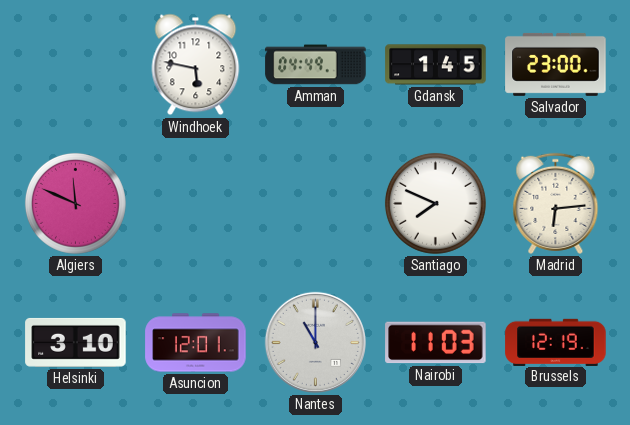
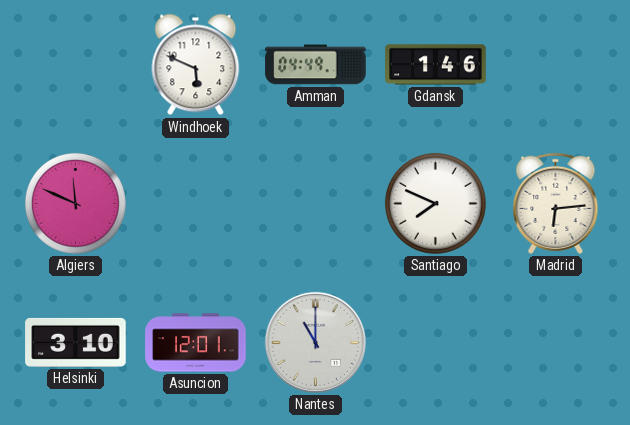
Windhoek: 5:47 -> 5:49
Gdansk: 1:45 -> 1:46
Salvador: 23:00 -> none
Nairobi: 11:03 -> none
Brussels: 12:19 -> none
